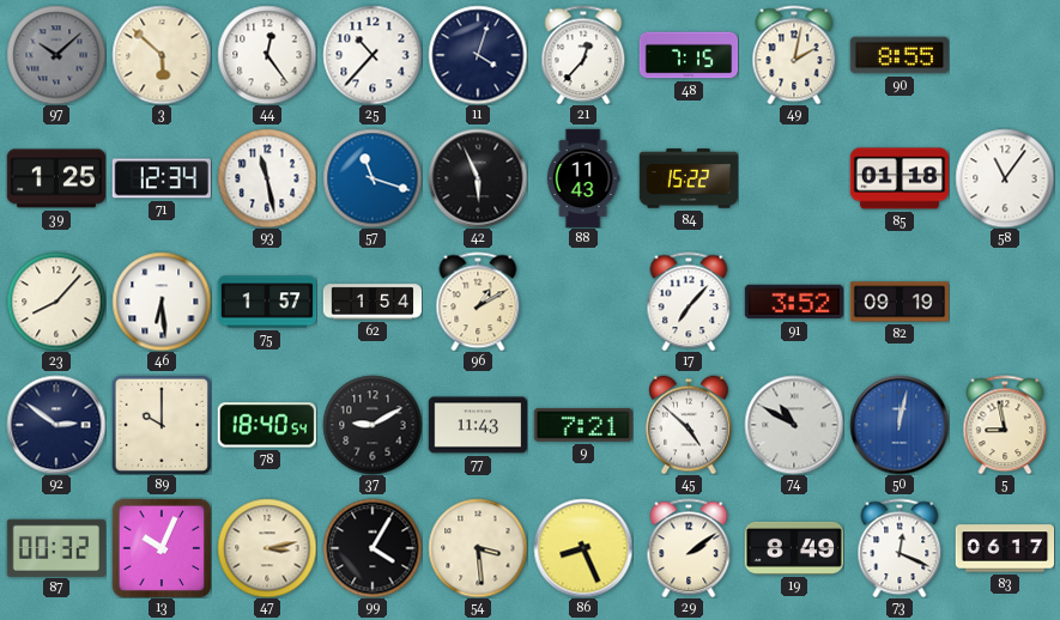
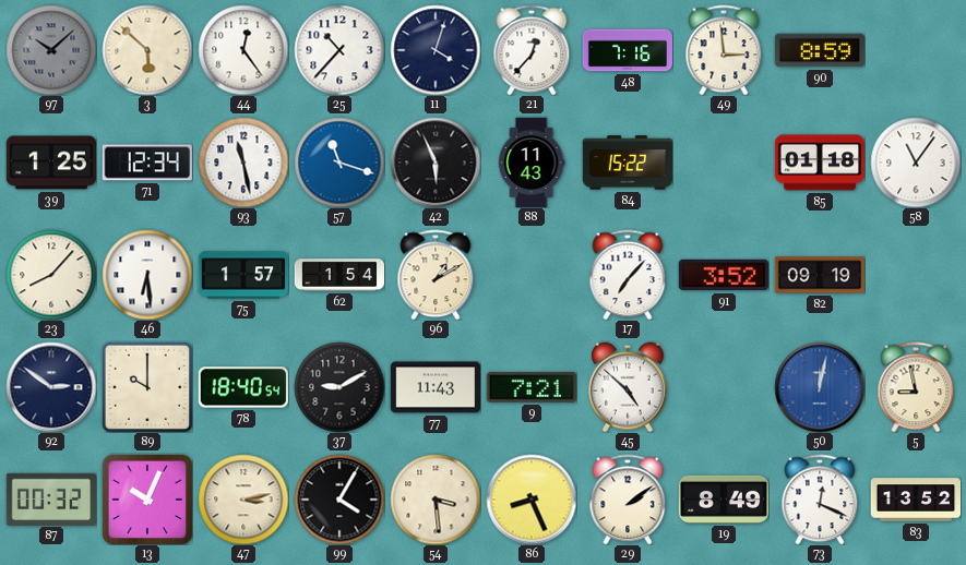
48: 7:15 -> 7:16
49: 2:02 -> 2:59
90: 8:55 -> 8:59
74: 10:50 -> none
83: 06:17 -> 13:52
